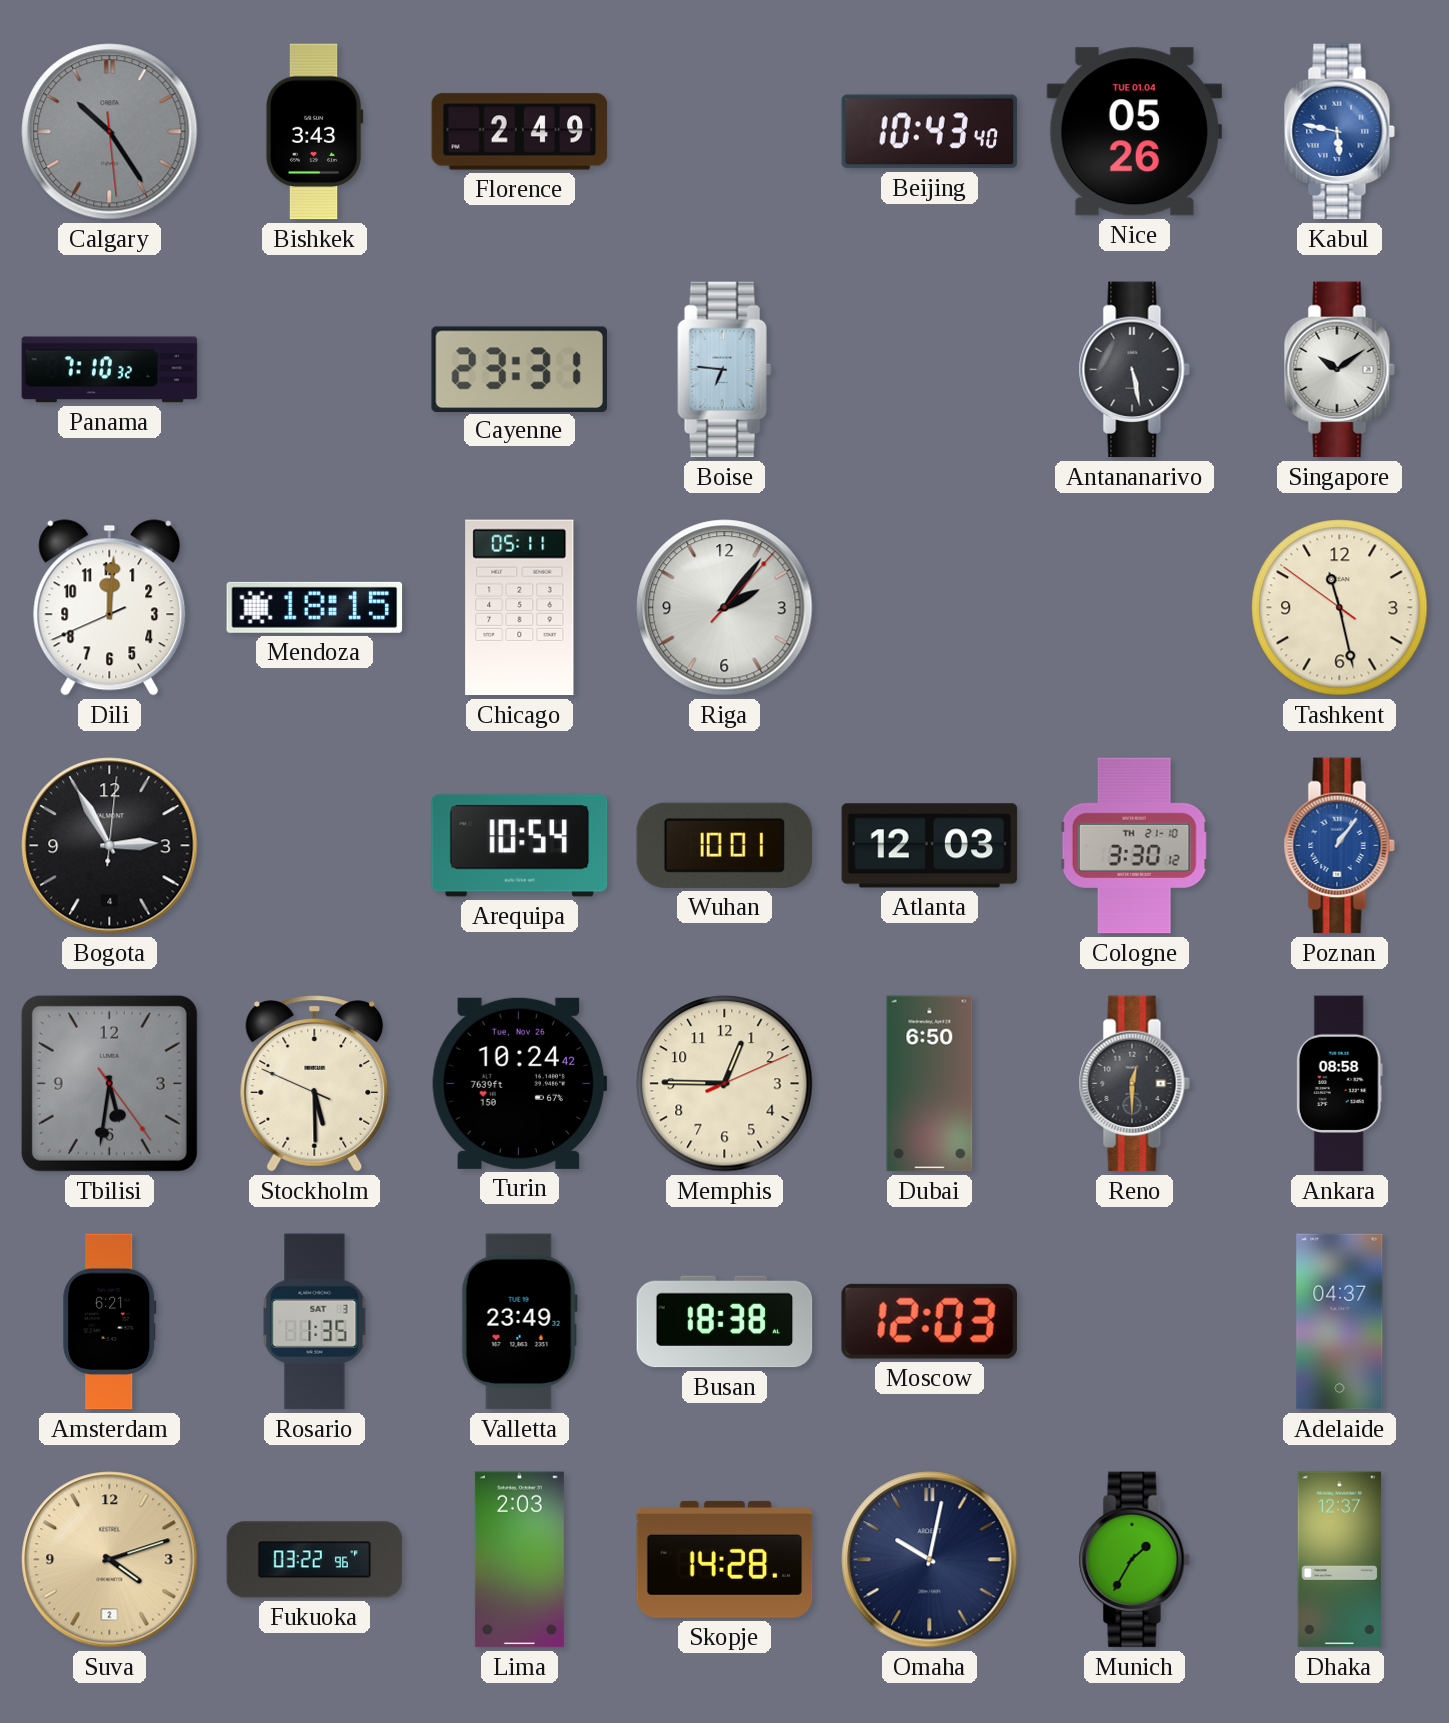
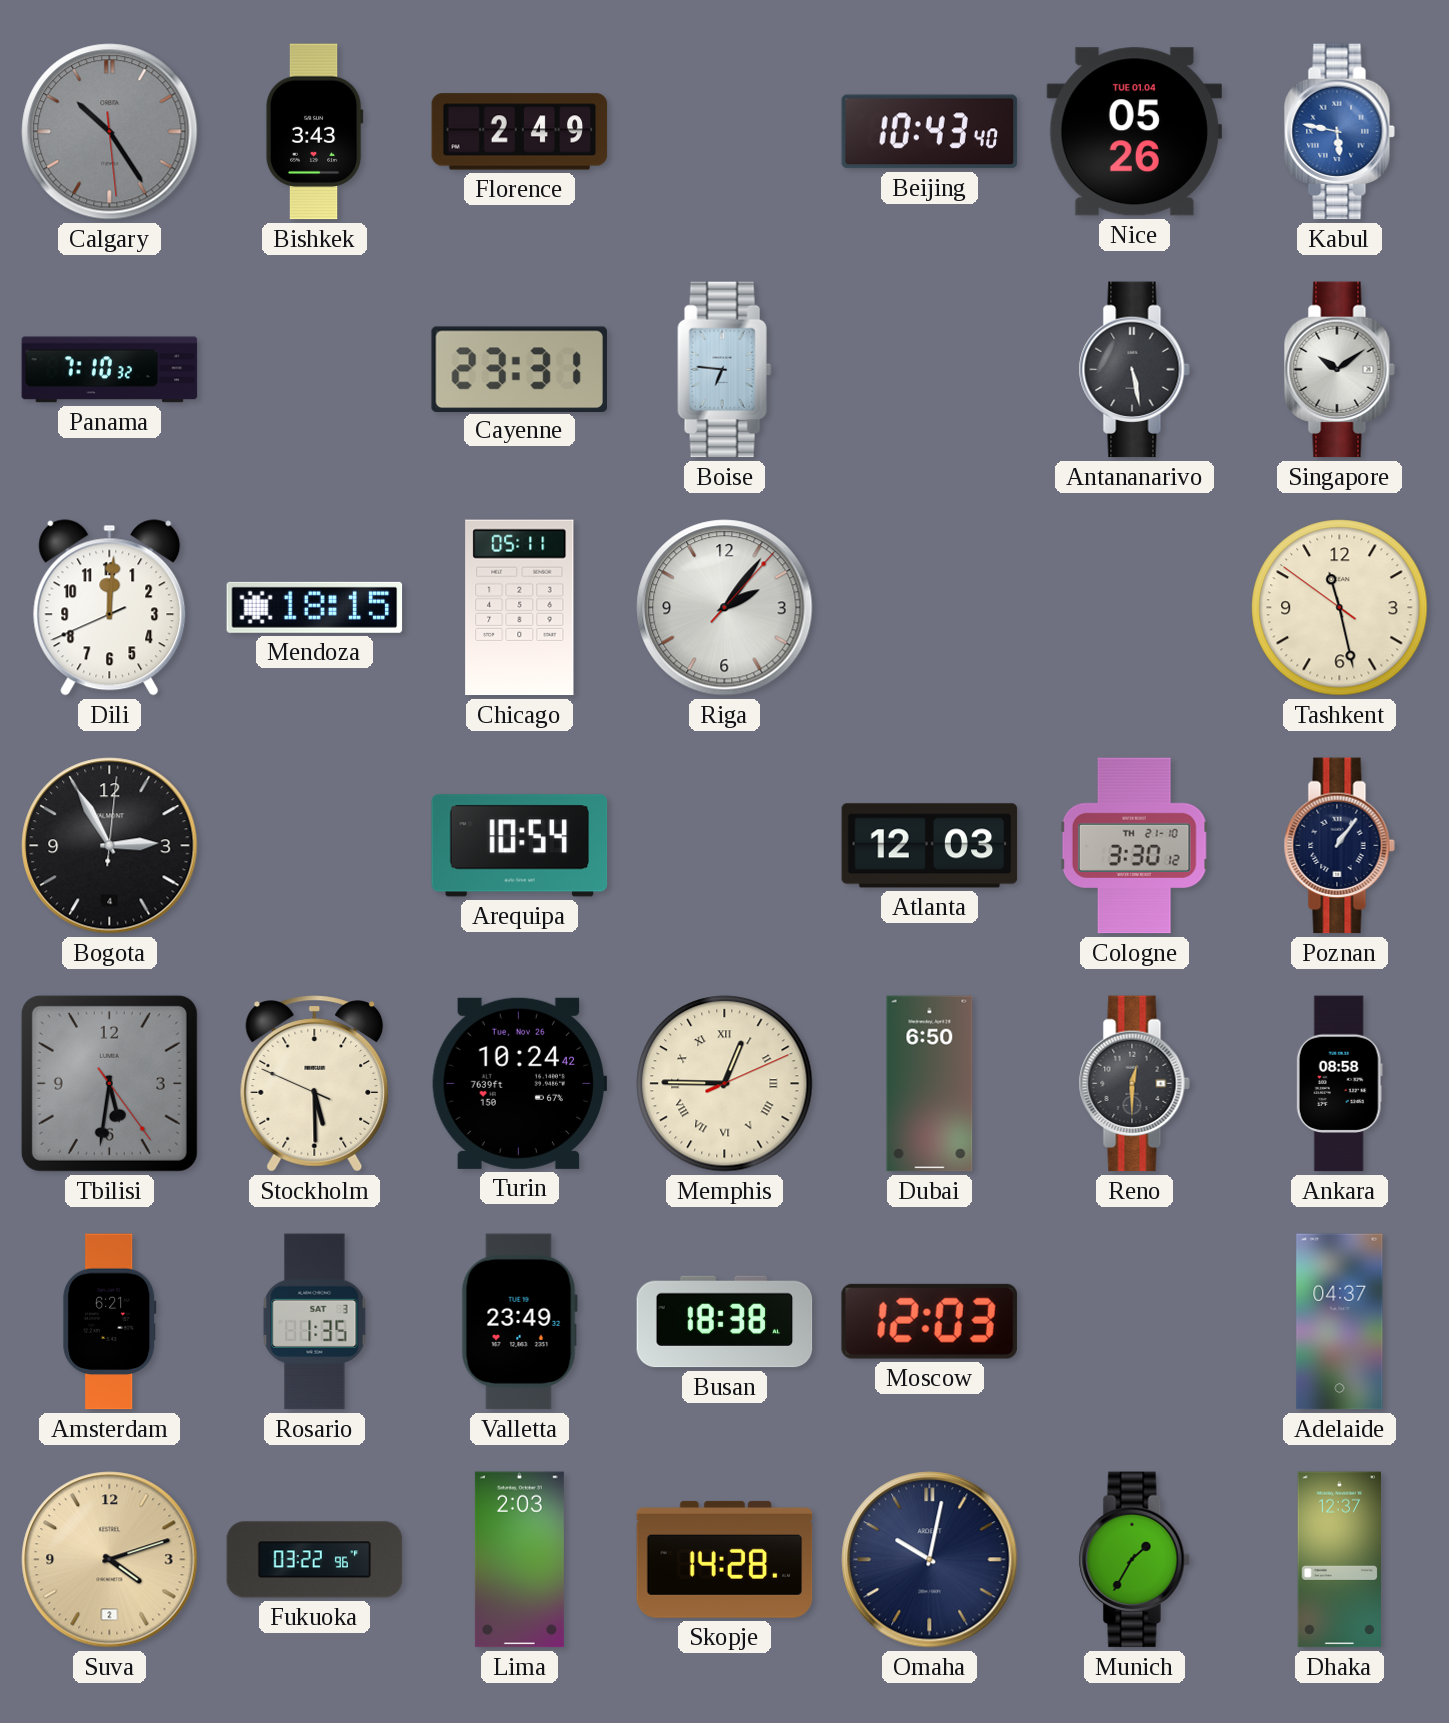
Wuhan: 10:01 -> none
Poznan dial: blue -> navy
Memphis numerals: Arabic -> Roman
